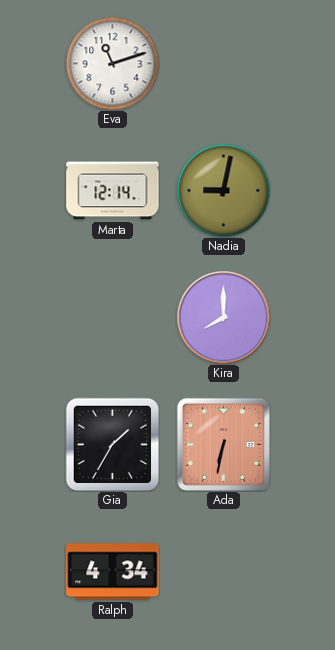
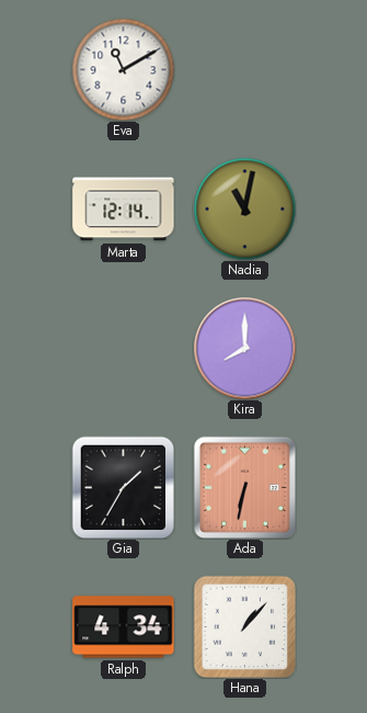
Eva: 11:12 -> 11:10
Nadia: 9:02 -> 11:02
Hana: none -> 1:07
